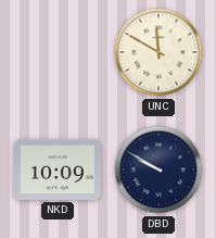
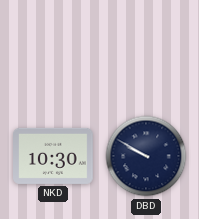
UNC: 11:50 -> none
NKD: 10:09 -> 10:30
